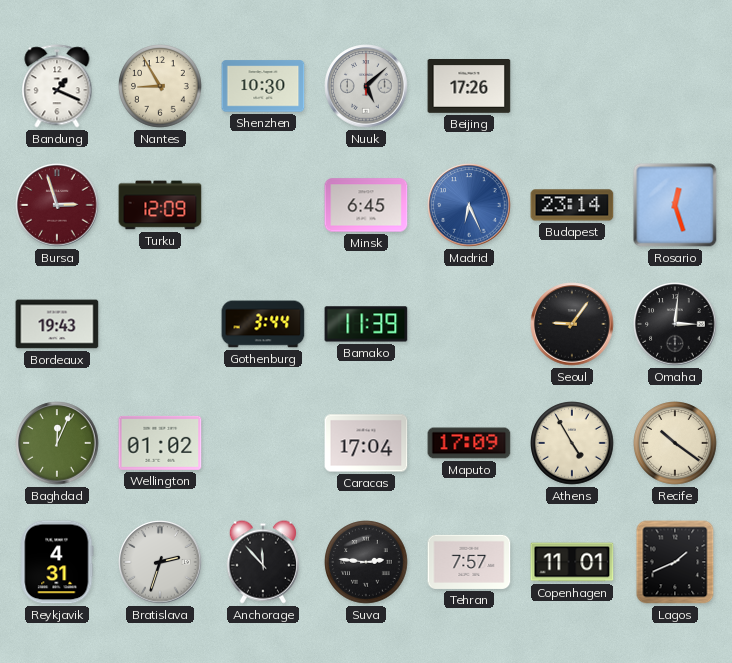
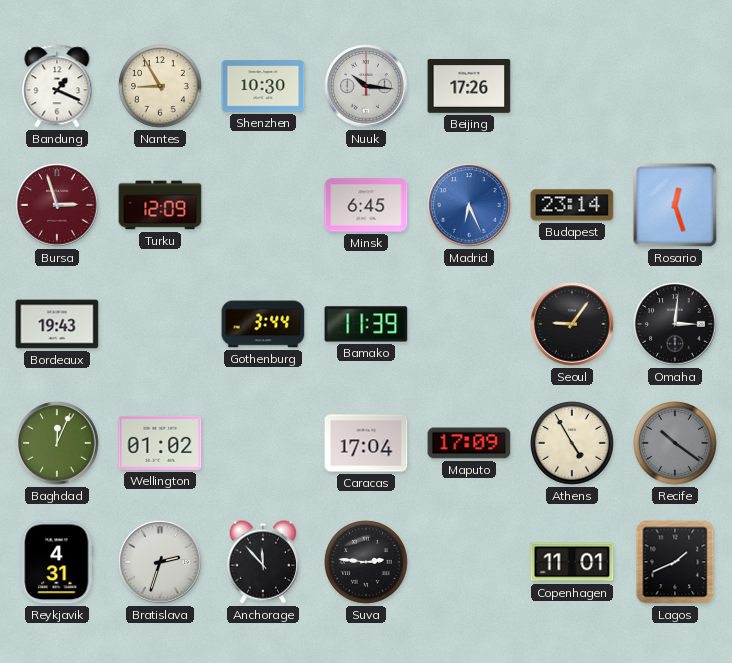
Nuuk: 5:08 -> 10:16
Recife dial: cream -> grey
Tehran: 7:57 -> none
